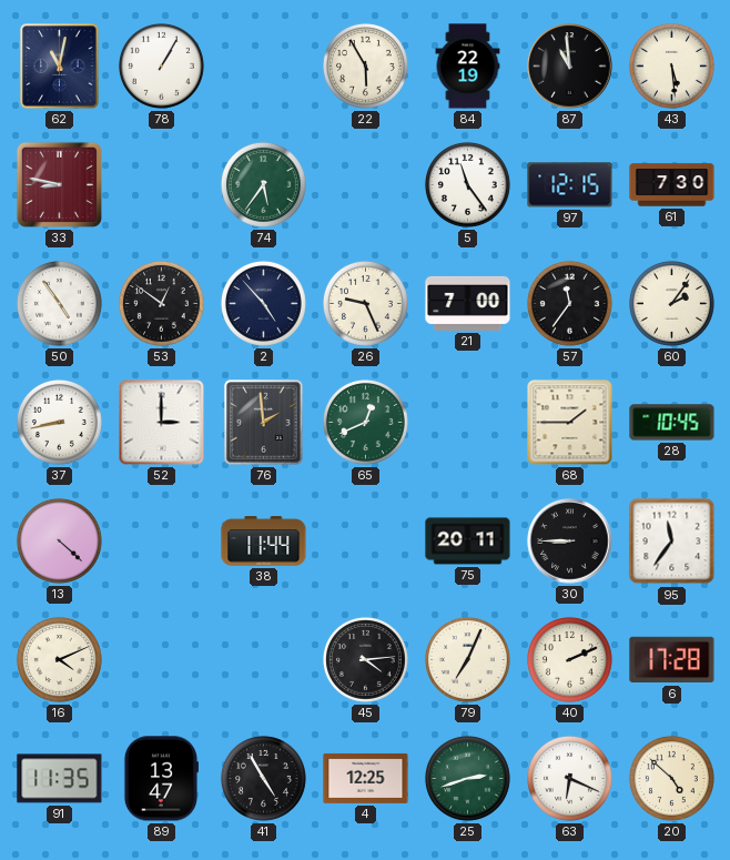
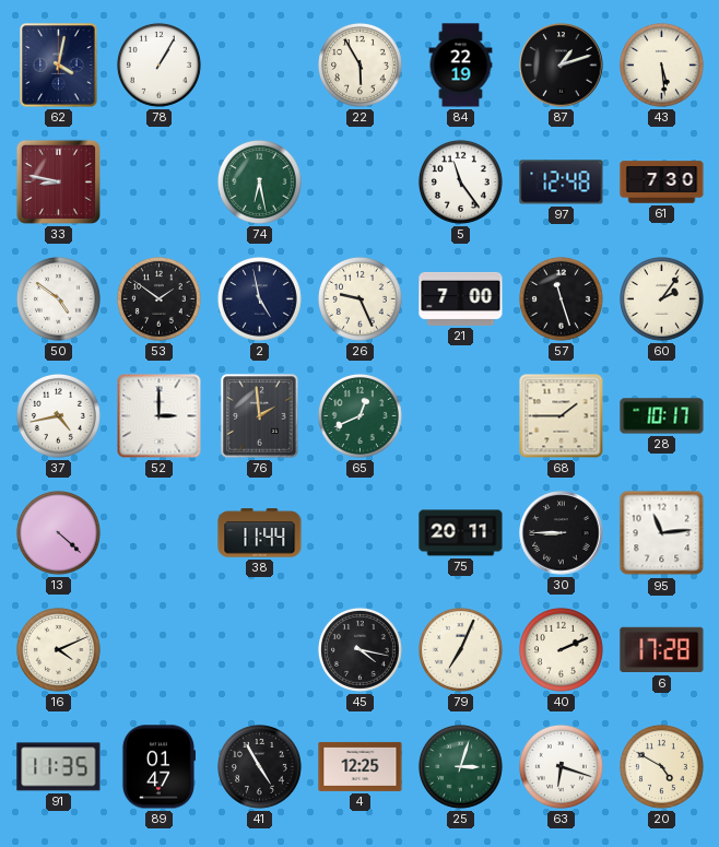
62: 11:02 -> 4:02
87: 10:59 -> 1:12
74: 5:36 -> 6:28
97: 12:15 -> 12:48
50: 4:54 -> 4:51
53: 12:51 -> 1:51
2: 4:53 -> 4:58
57: 11:36 -> 11:27
37: 8:43 -> 4:43
28: 10:45 -> 10:17
95: 11:36 -> 11:14
45: 4:14 -> 4:17
89: 13:47 -> 01:47
25: 2:42 -> 3:03
63: 6:19 -> 6:18
20: 4:52 -> 4:50
